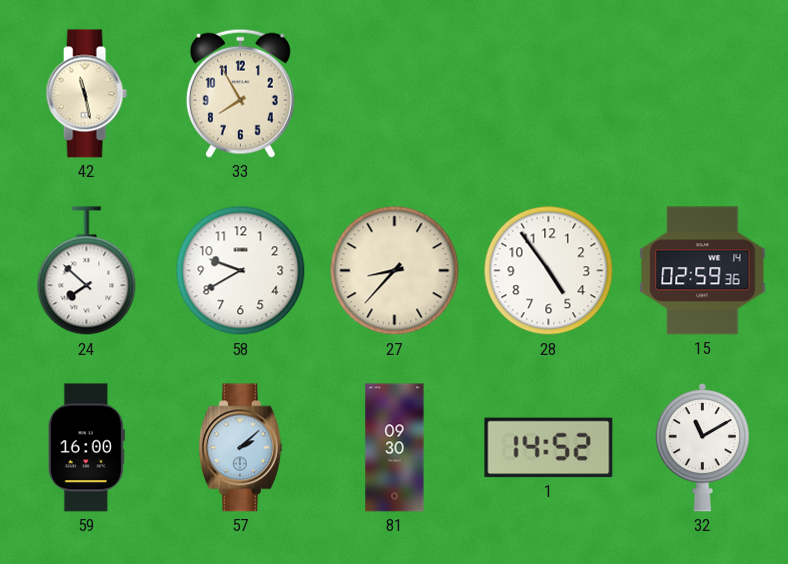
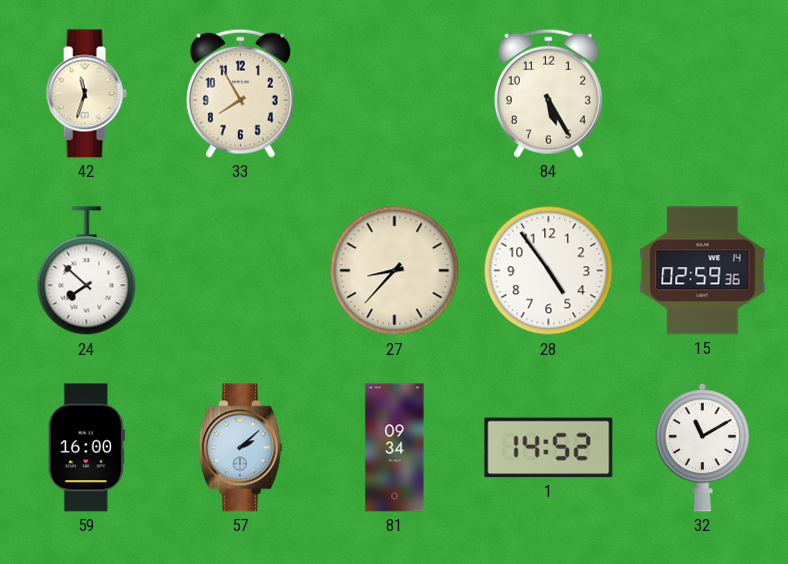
42: 11:28 -> 11:33
84: none -> 5:25
58: 9:40 -> none
81: 09:30 -> 09:34
